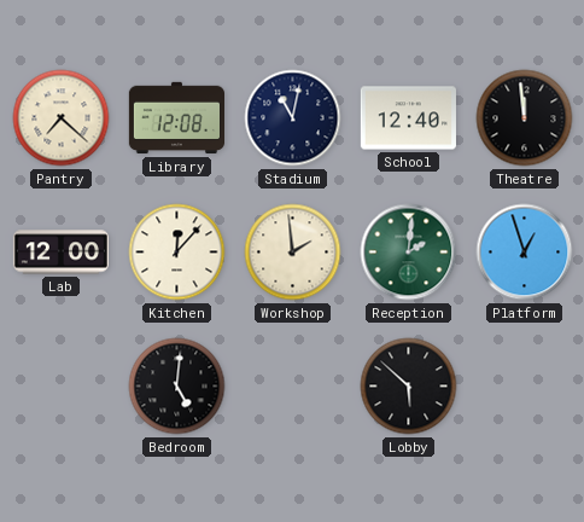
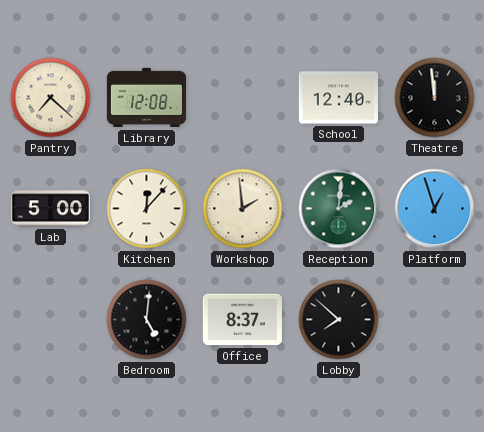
Stadium: 11:02 -> none
Lab: 12:00 -> 5:00
Office: none -> 8:37
Lobby: 5:52 -> 7:52
